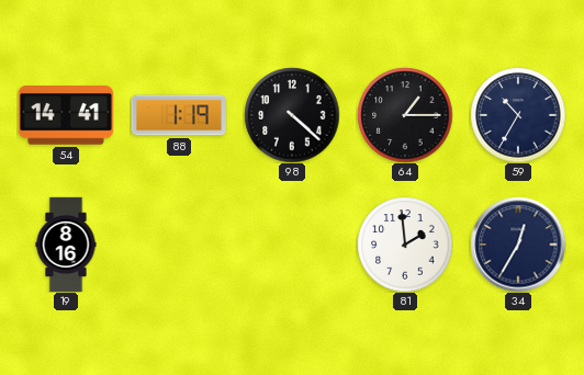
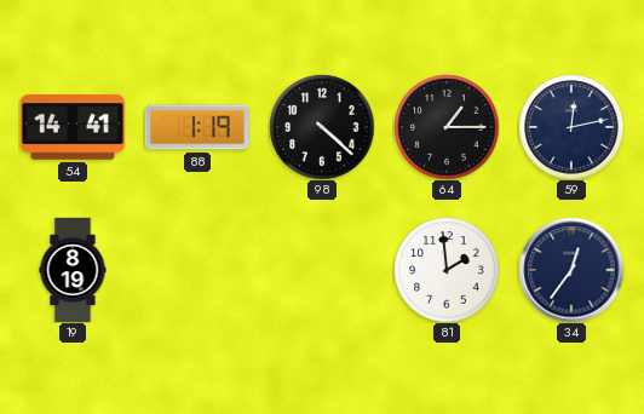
59: 10:35 -> 12:13
19: 8:16 -> 8:19
34: 12:35 -> 12:36
